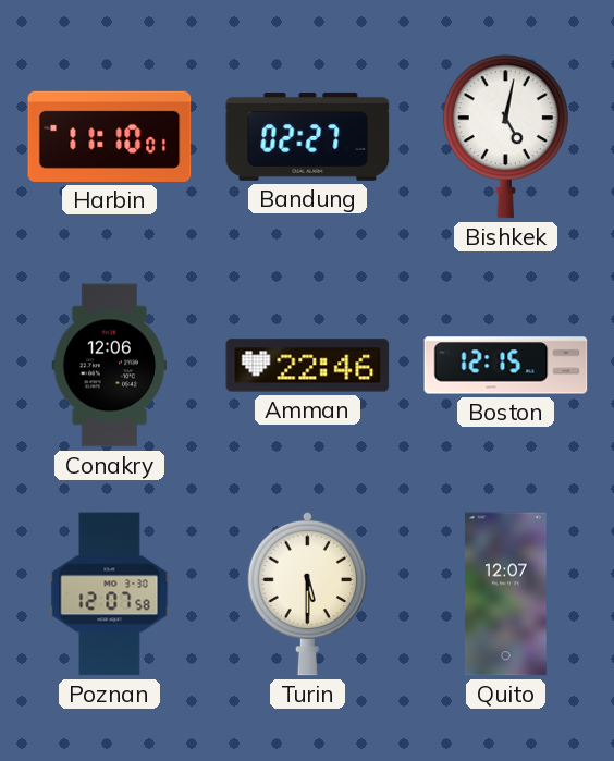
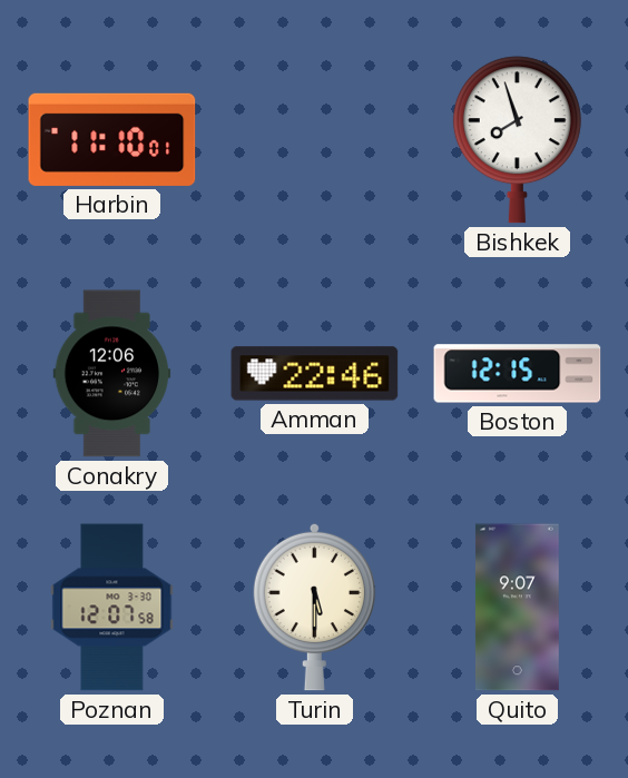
Bandung: 02:27 -> none
Bishkek: 5:02 -> 7:57
Quito: 12:07 -> 9:07
